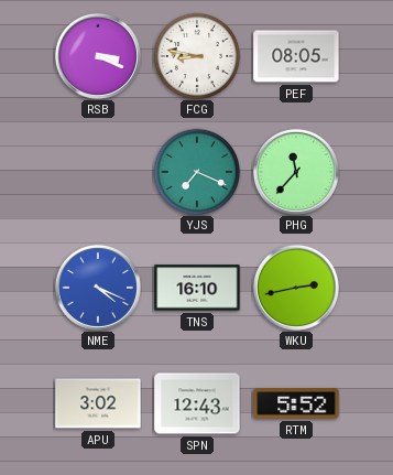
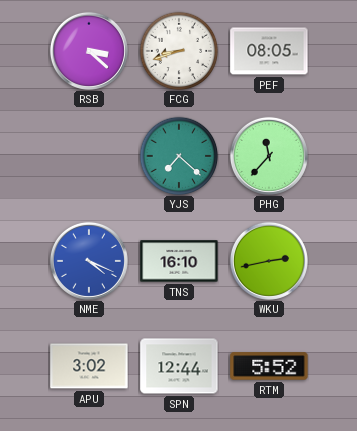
RSB: 3:19 -> 3:22
FCG: 8:47 -> 8:42
YJS: 7:19 -> 7:22
SPN: 12:43 -> 12:44
